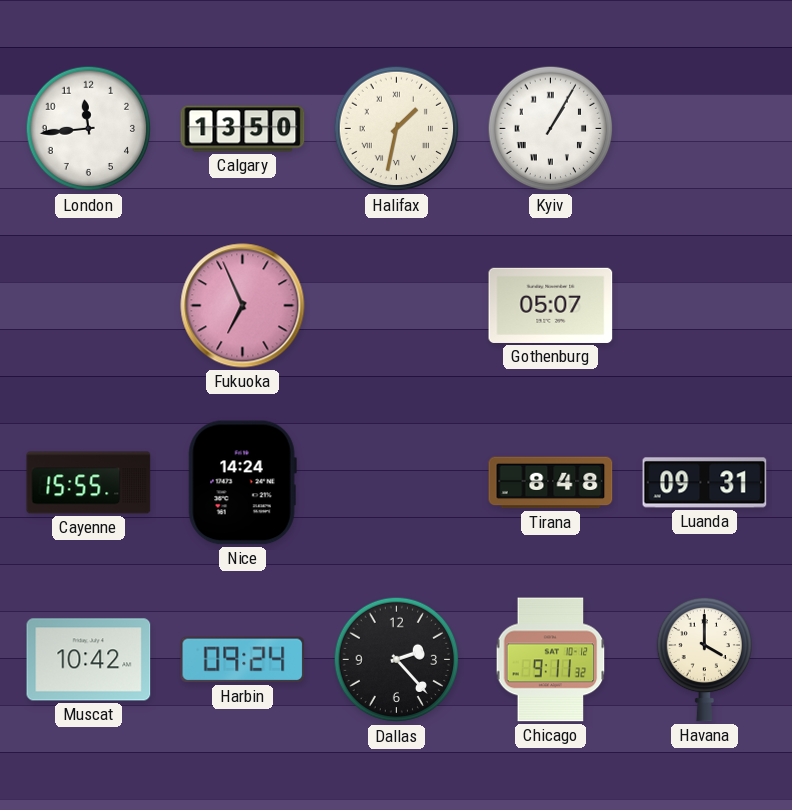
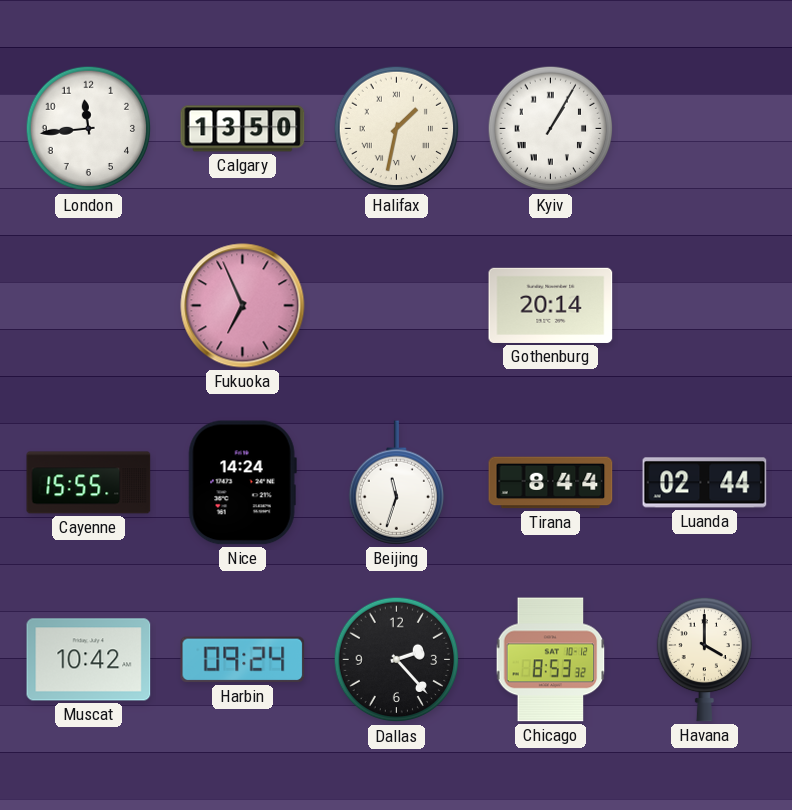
Gothenburg: 05:07 -> 20:14
Beijing: none -> 11:33
Tirana: 8:48 -> 8:44
Luanda: 09:31 -> 02:44
Chicago: 9:11 -> 8:53
